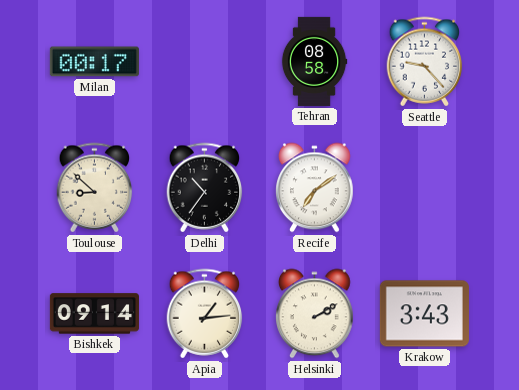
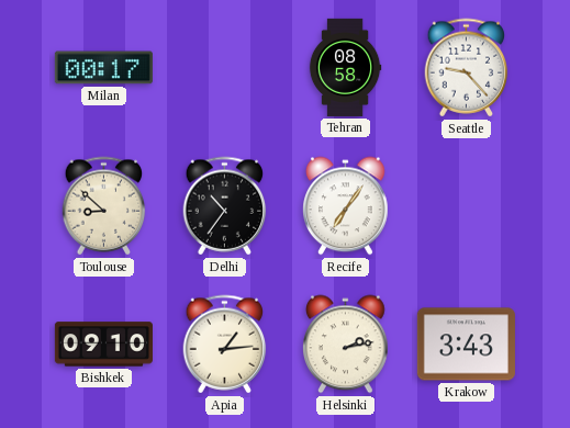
Recife: 7:09 -> 7:06
Bishkek: 09:14 -> 09:10
Helsinki: 2:10 -> 2:13
